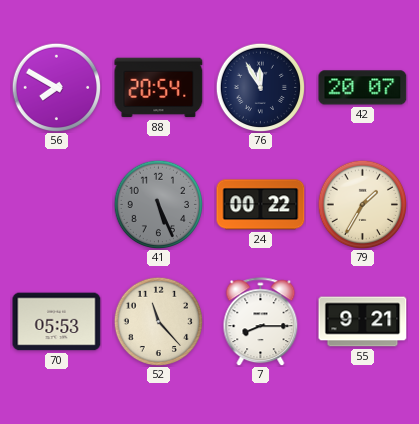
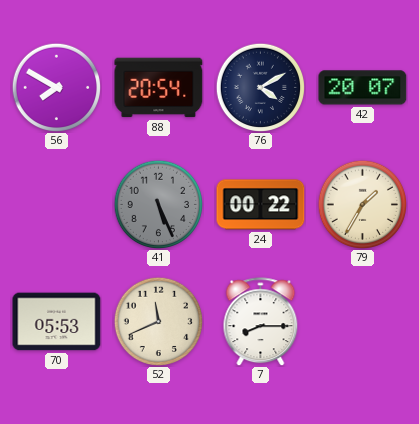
76: 11:55 -> 4:10
52: 11:23 -> 11:41
55: 9:21 -> none
